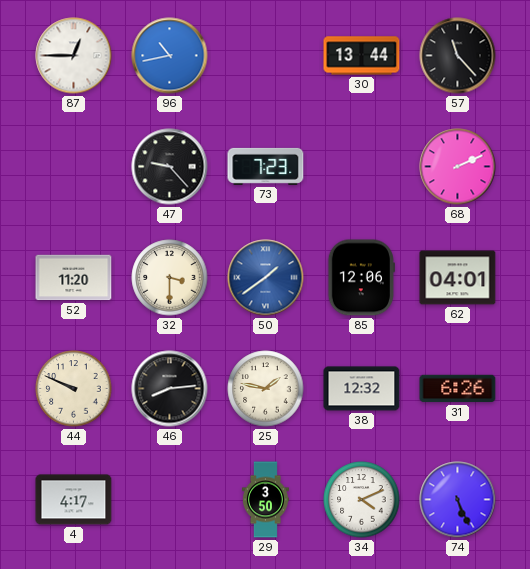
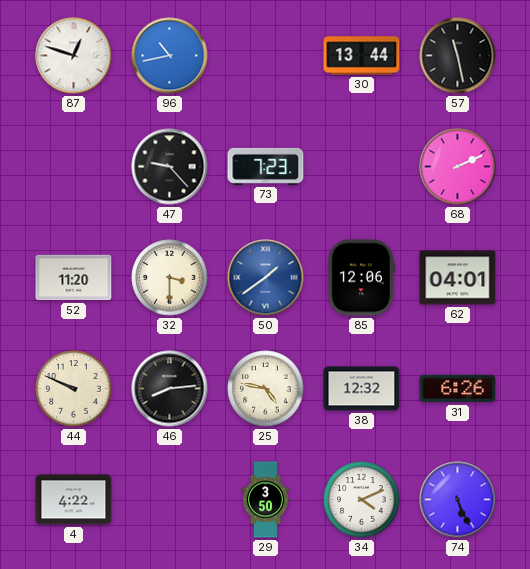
87: 12:45 -> 12:48
57: 11:23 -> 11:28
25: 1:47 -> 4:47
4: 4:17 -> 4:22
